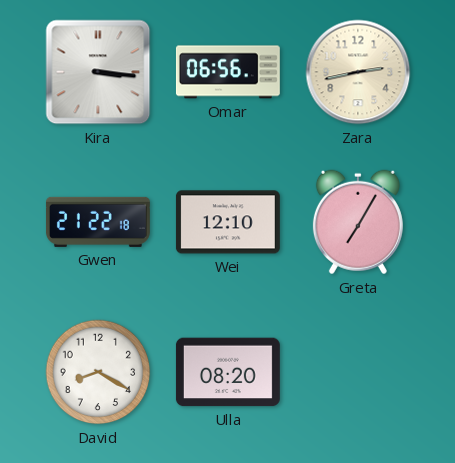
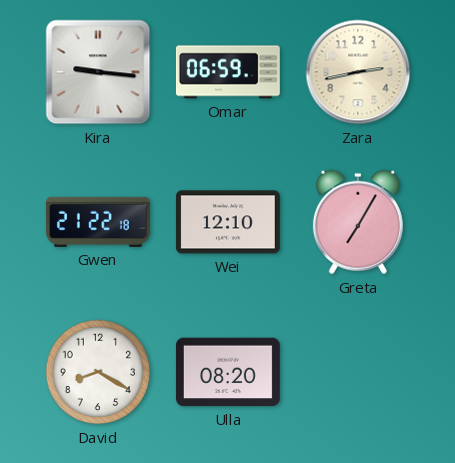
Kira: 3:16 -> 9:16
Omar: 06:56 -> 06:59
